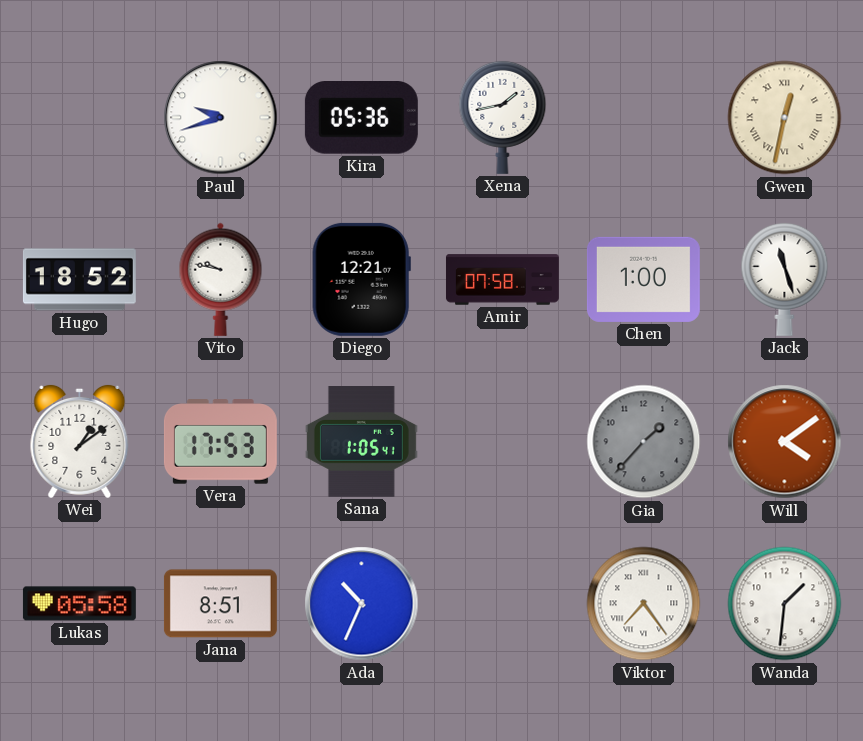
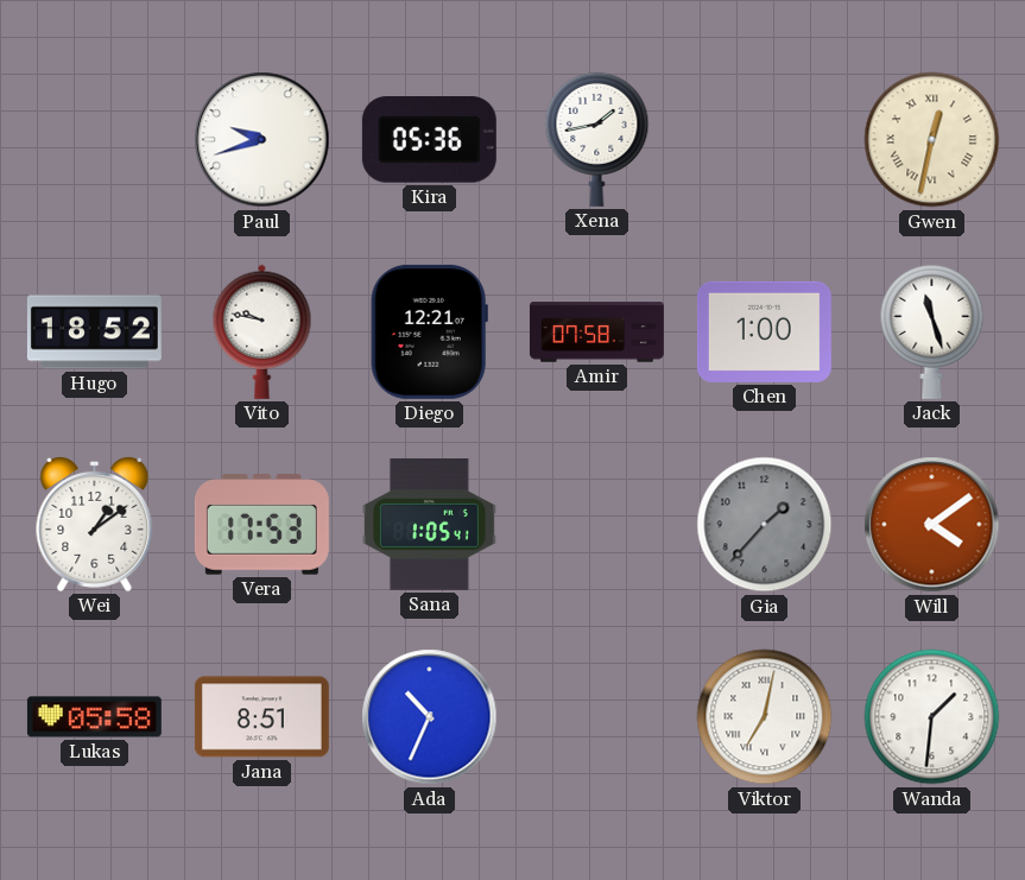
Viktor: 7:24 -> 7:02
